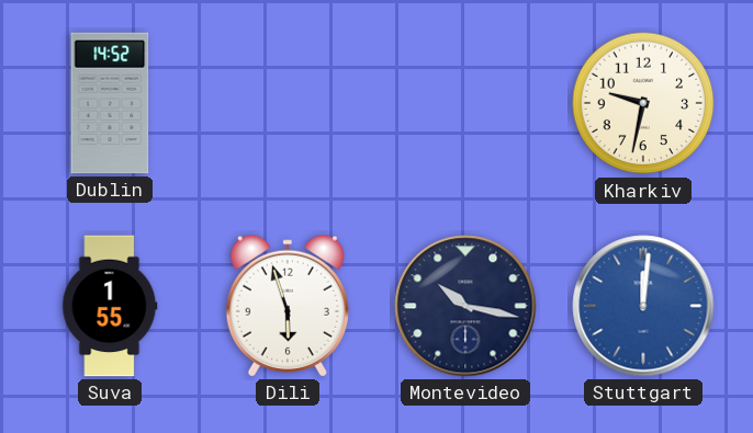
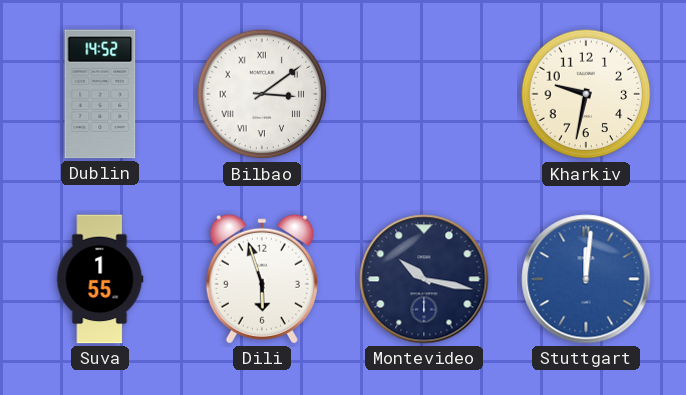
Bilbao: none -> 3:09
